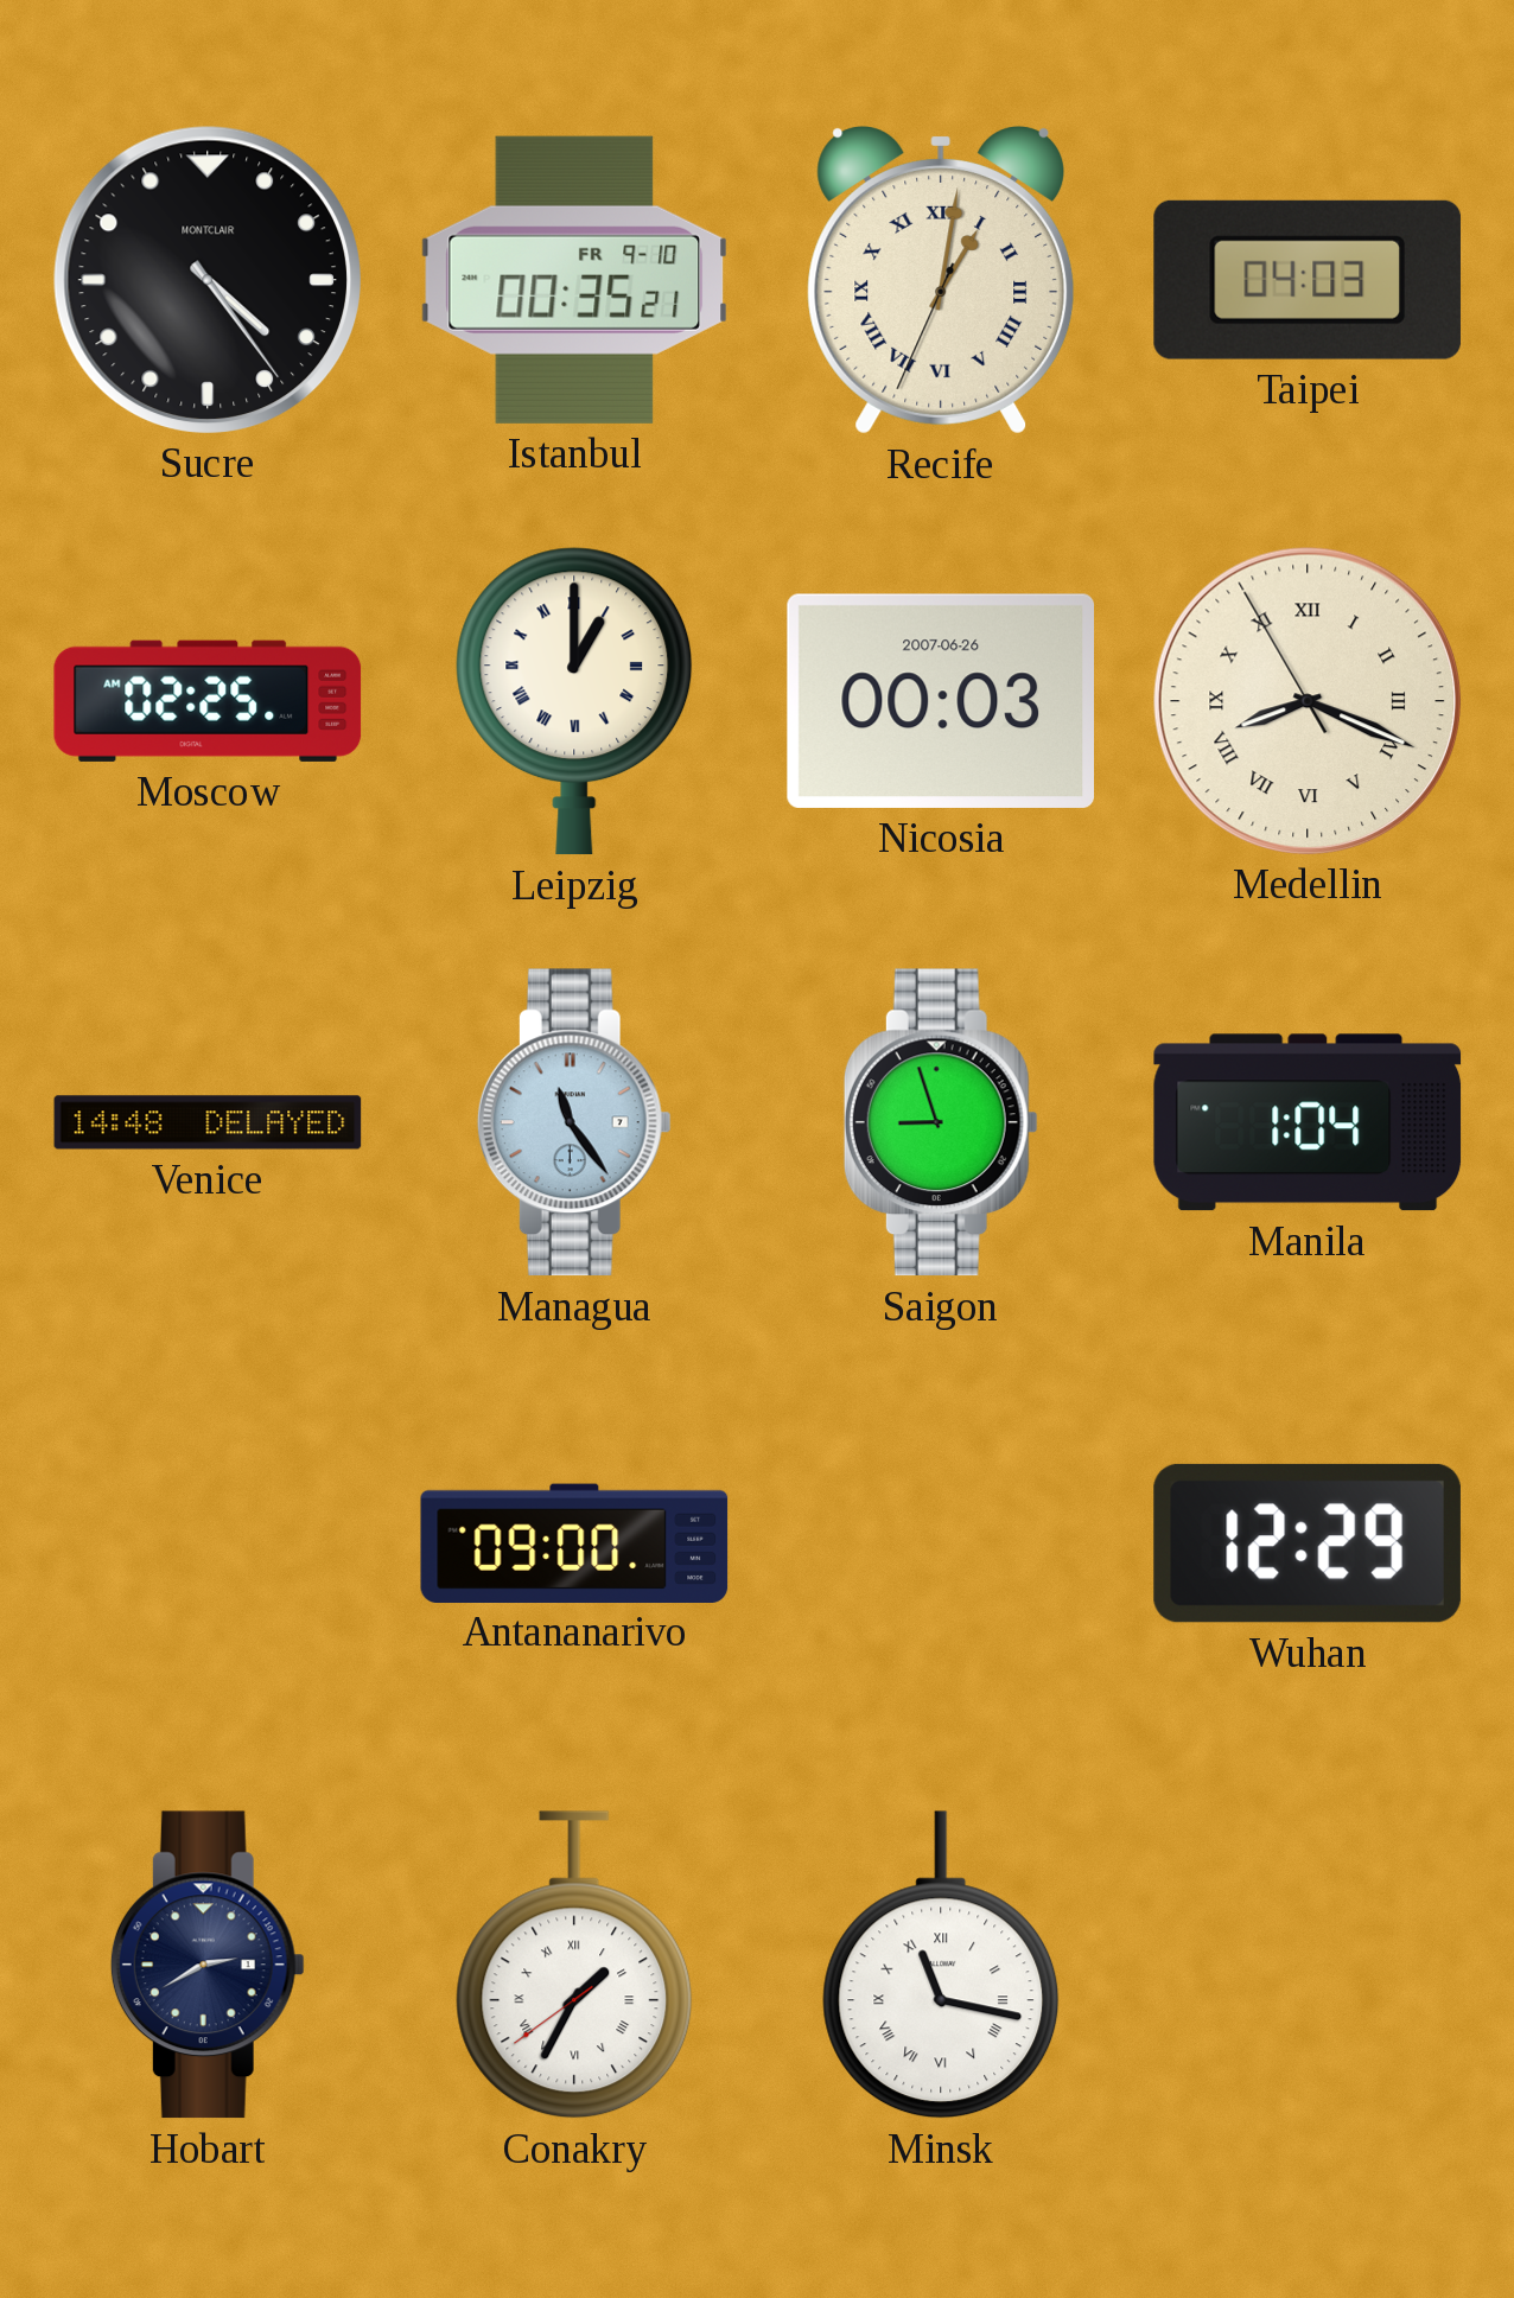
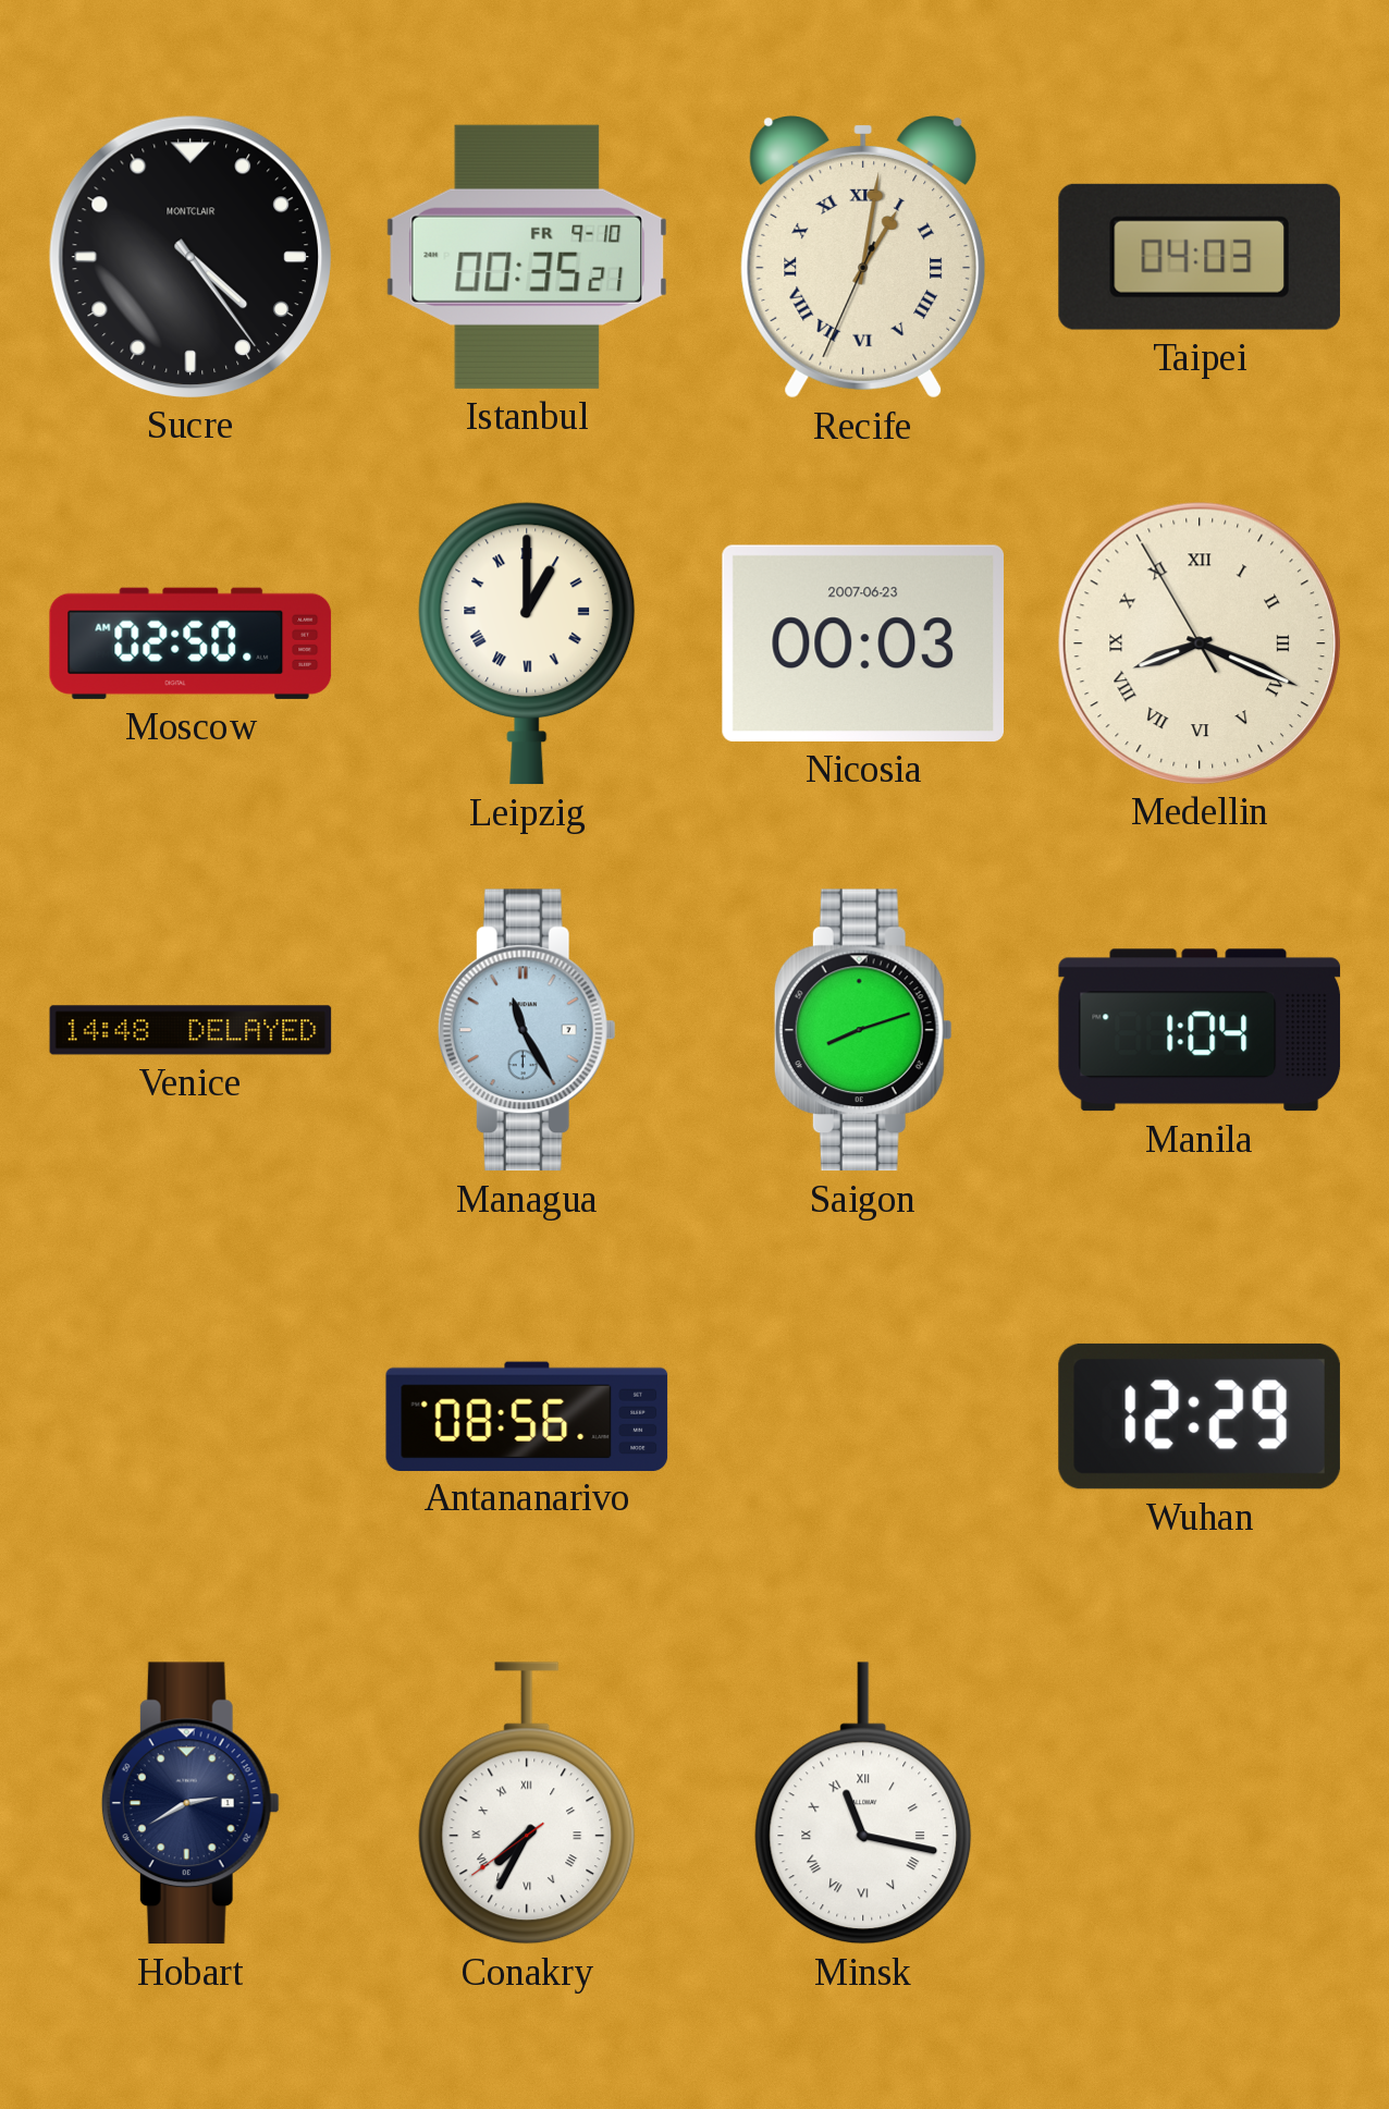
Moscow: 02:25 -> 02:50
Nicosia date: 2007-06-26 -> 2007-06-23
Managua: 11:24 -> 11:25
Saigon: 8:57 -> 8:12
Antananarivo: 09:00 -> 08:56
Conakry: 1:34 -> 7:34
